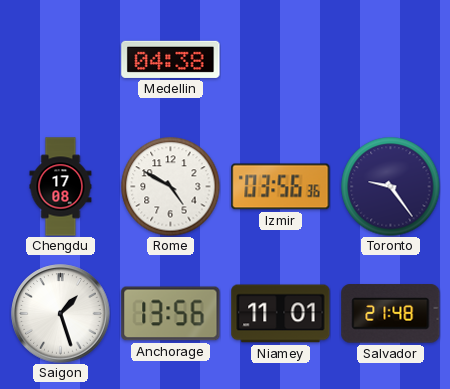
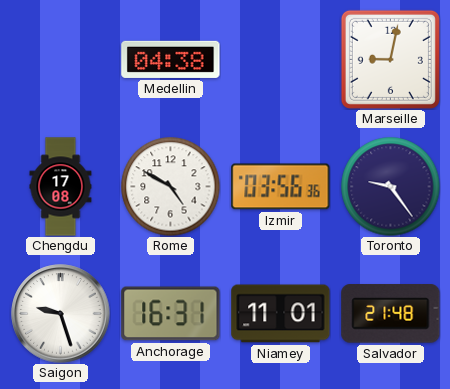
Marseille: none -> 9:02
Saigon: 1:27 -> 9:27
Anchorage: 13:56 -> 16:31
